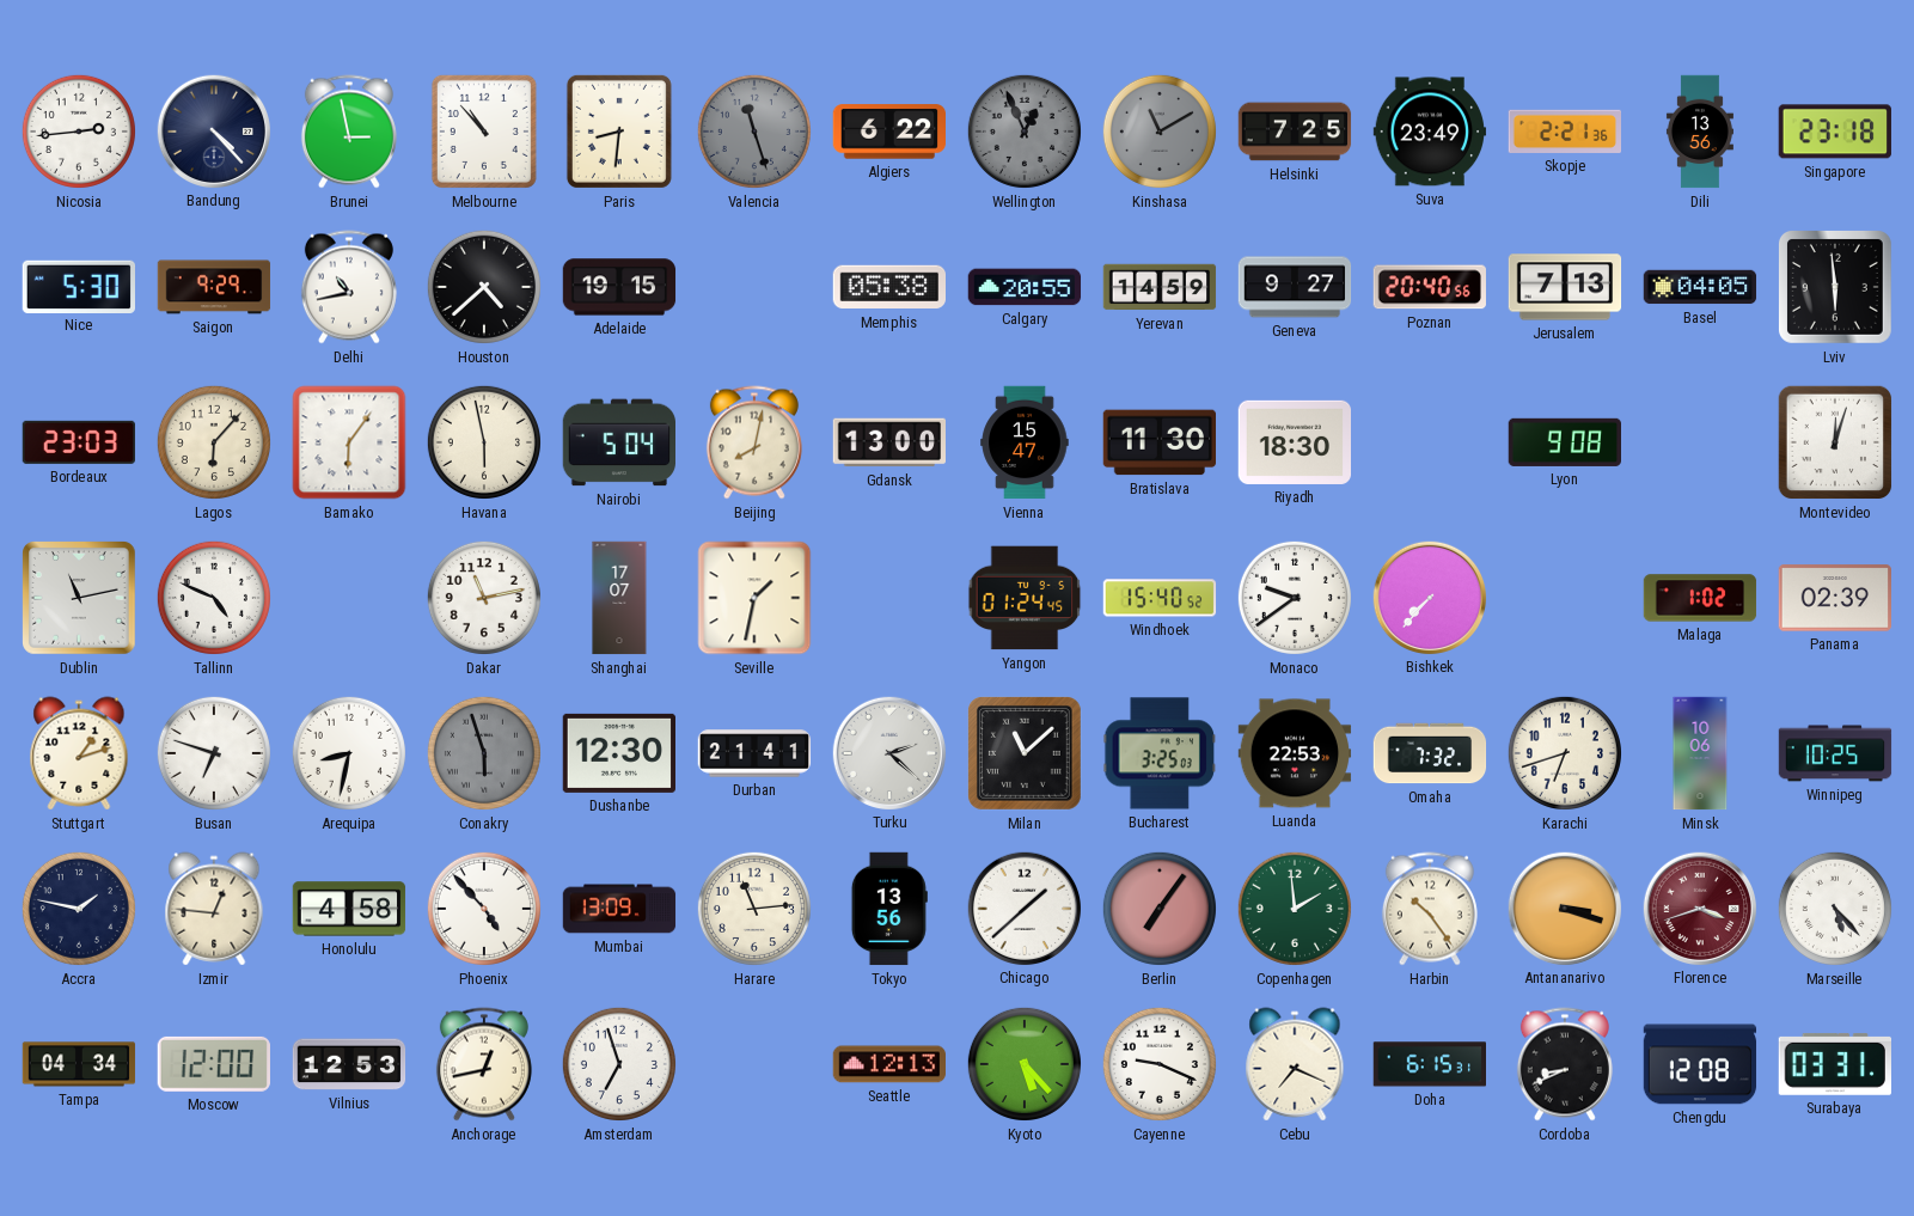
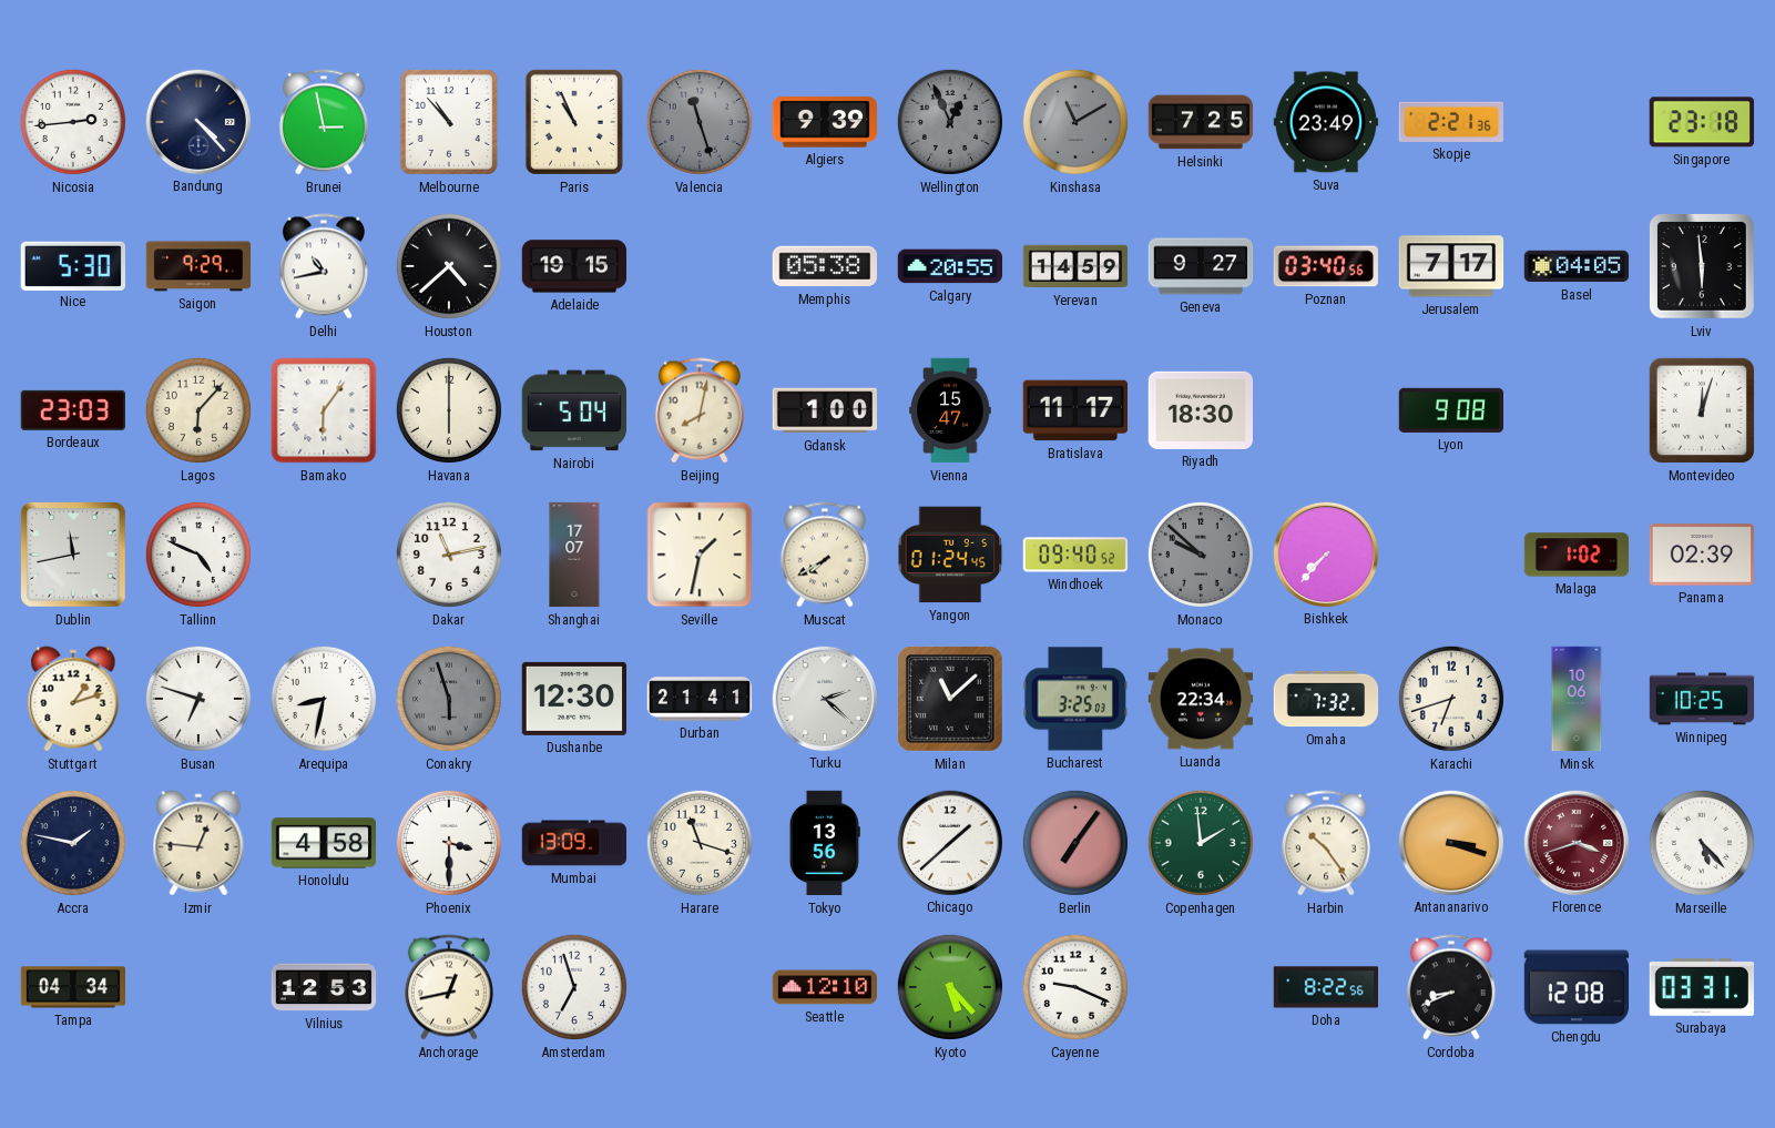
Paris: 8:31 -> 10:56
Algiers: 6:22 -> 9:39
Dili: 13:56 -> none
Poznan: 20:40 -> 03:40
Jerusalem: 7:13 -> 7:17
Havana: 5:58 -> 6:00
Gdansk: 13:00 -> 1:00
Bratislava: 11:30 -> 11:17
Dublin: 11:13 -> 11:43
Muscat: none -> 7:40
Windhoek: 15:40 -> 09:40
Monaco: 9:39 -> 9:52
Monaco dial: white -> grey
Luanda: 22:53 -> 22:34
Phoenix: 4:53 -> 3:30
Harare: 11:14 -> 11:18
Moscow: 12:00 -> none
Seattle: 12:13 -> 12:10
Cebu: 7:19 -> none
Doha: 6:15 -> 8:22
